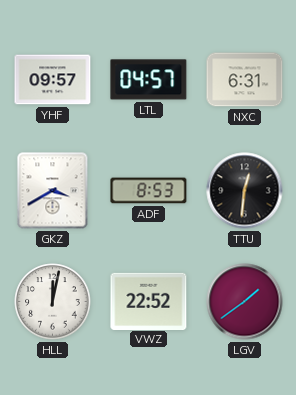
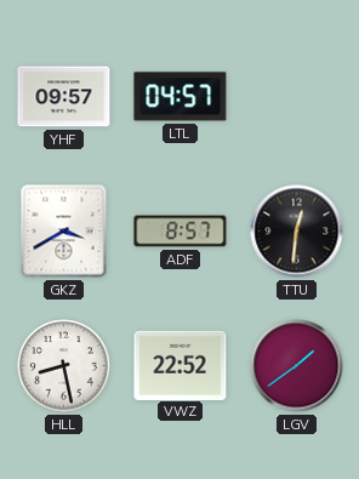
NXC: 6:31 -> none
ADF: 8:53 -> 8:57
HLL: 12:02 -> 8:28
